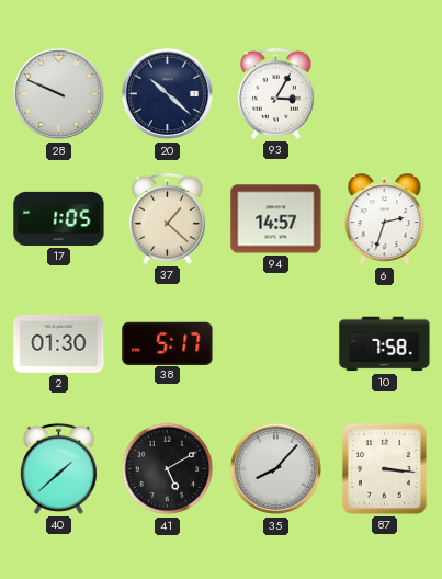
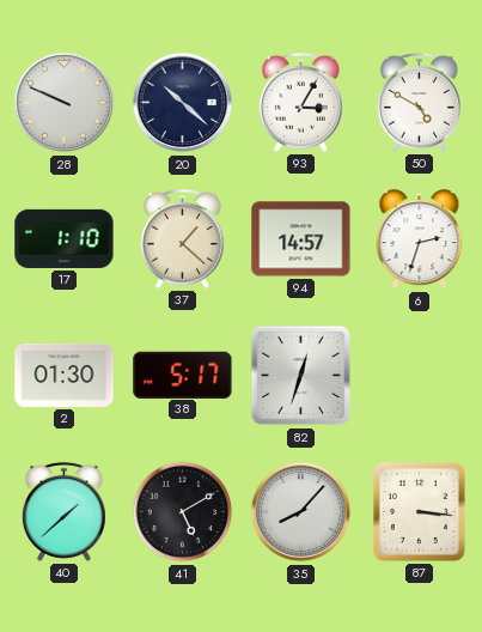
50: none -> 4:50
17: 1:05 -> 1:10
82: none -> 12:33
10: 7:58 -> none
